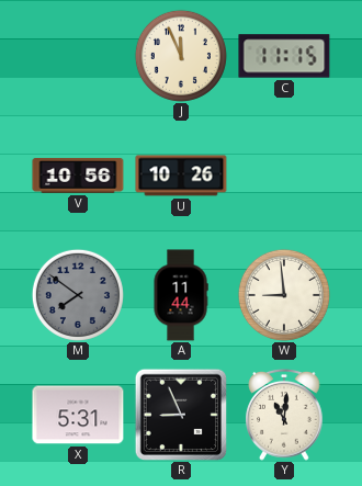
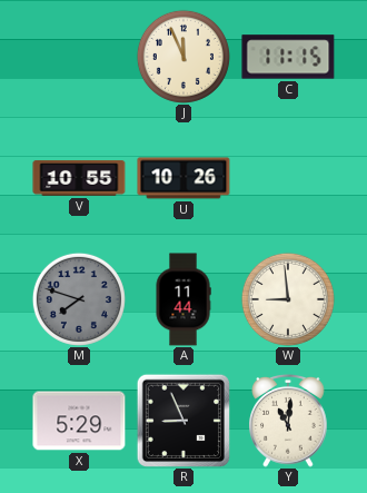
V: 10:56 -> 10:55
M: 7:51 -> 7:48
X: 5:31 -> 5:29
